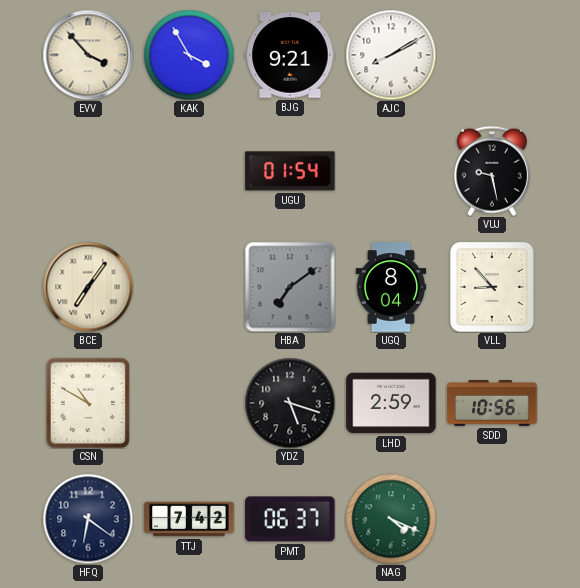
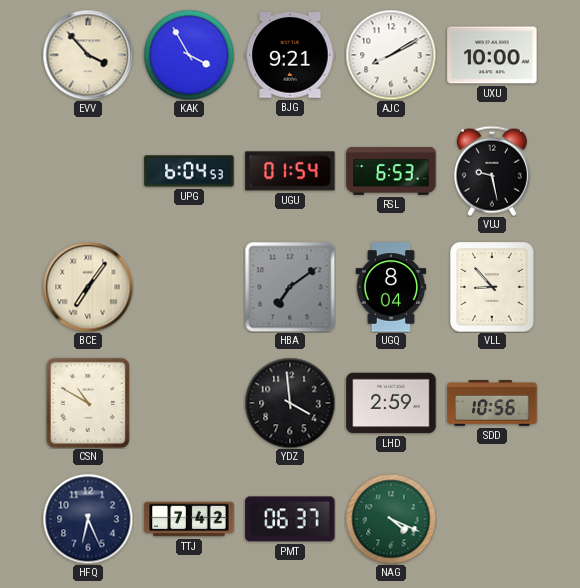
UXU: none -> 10:00
UPG: none -> 6:04
RSL: none -> 6:53
YDZ: 5:18 -> 3:59
HFQ: 6:21 -> 6:26
